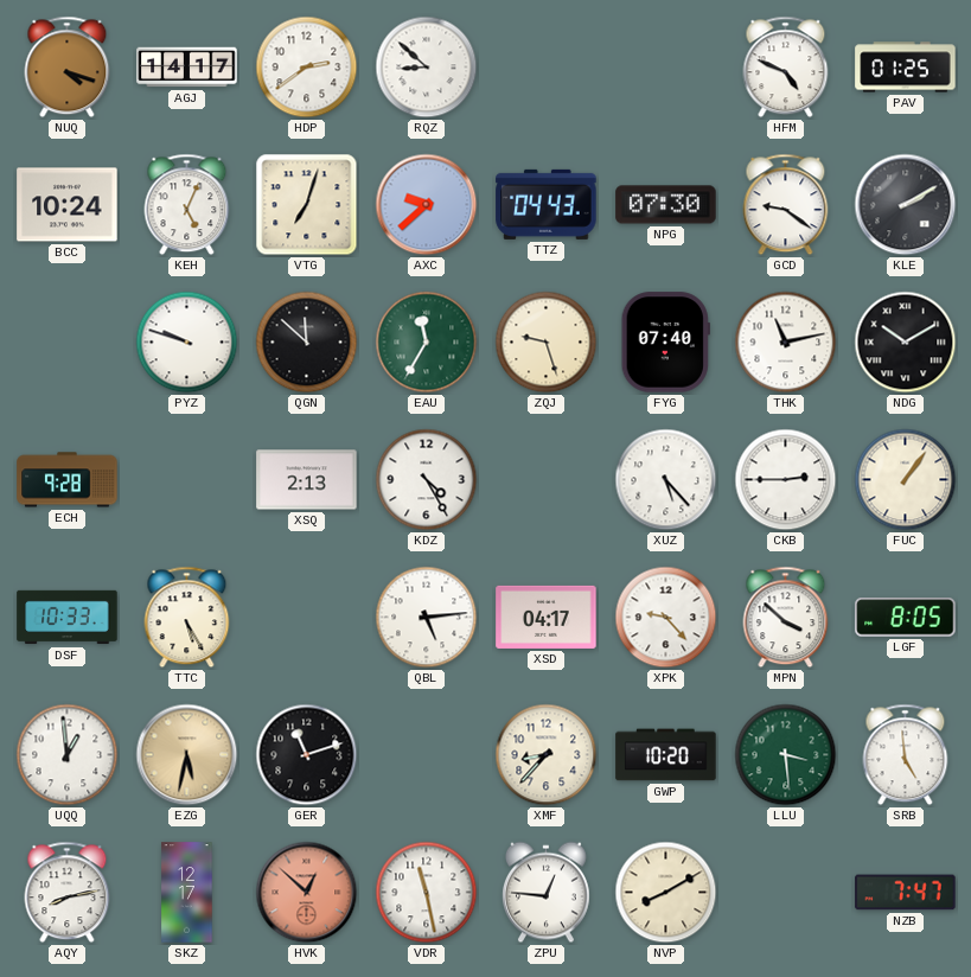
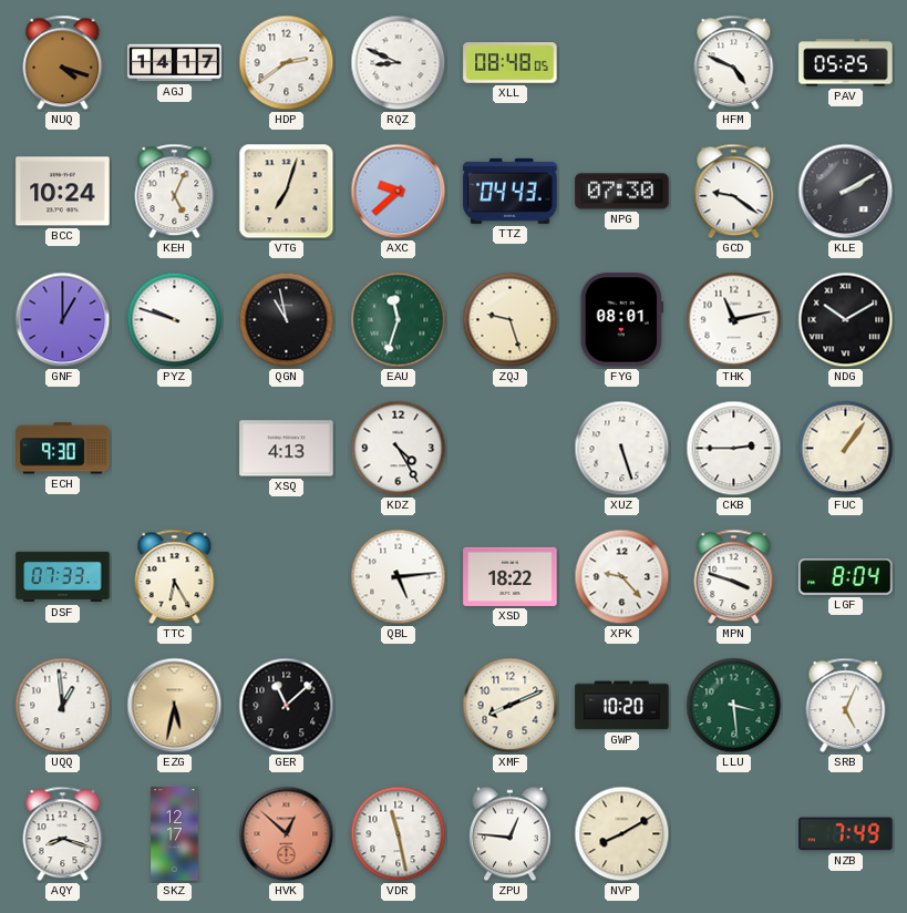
RQZ: 8:52 -> 8:49
XLL: none -> 08:48
PAV: 01:25 -> 05:25
GNF: none -> 1:00
QGN: 11:52 -> 10:58
EAU: 11:35 -> 11:33
FYG: 07:40 -> 08:01
ECH: 9:28 -> 9:30
XSQ: 2:13 -> 4:13
XUZ: 5:23 -> 5:27
DSF: 10:33 -> 07:33
TTC: 5:25 -> 6:25
XSD: 04:17 -> 18:22
MPN: 3:52 -> 3:48
LGF: 8:05 -> 8:04
GER: 11:12 -> 11:08
XMF: 8:37 -> 8:11
SRB: 4:59 -> 5:04
AQY: 8:13 -> 8:18
NZB: 7:47 -> 7:49
